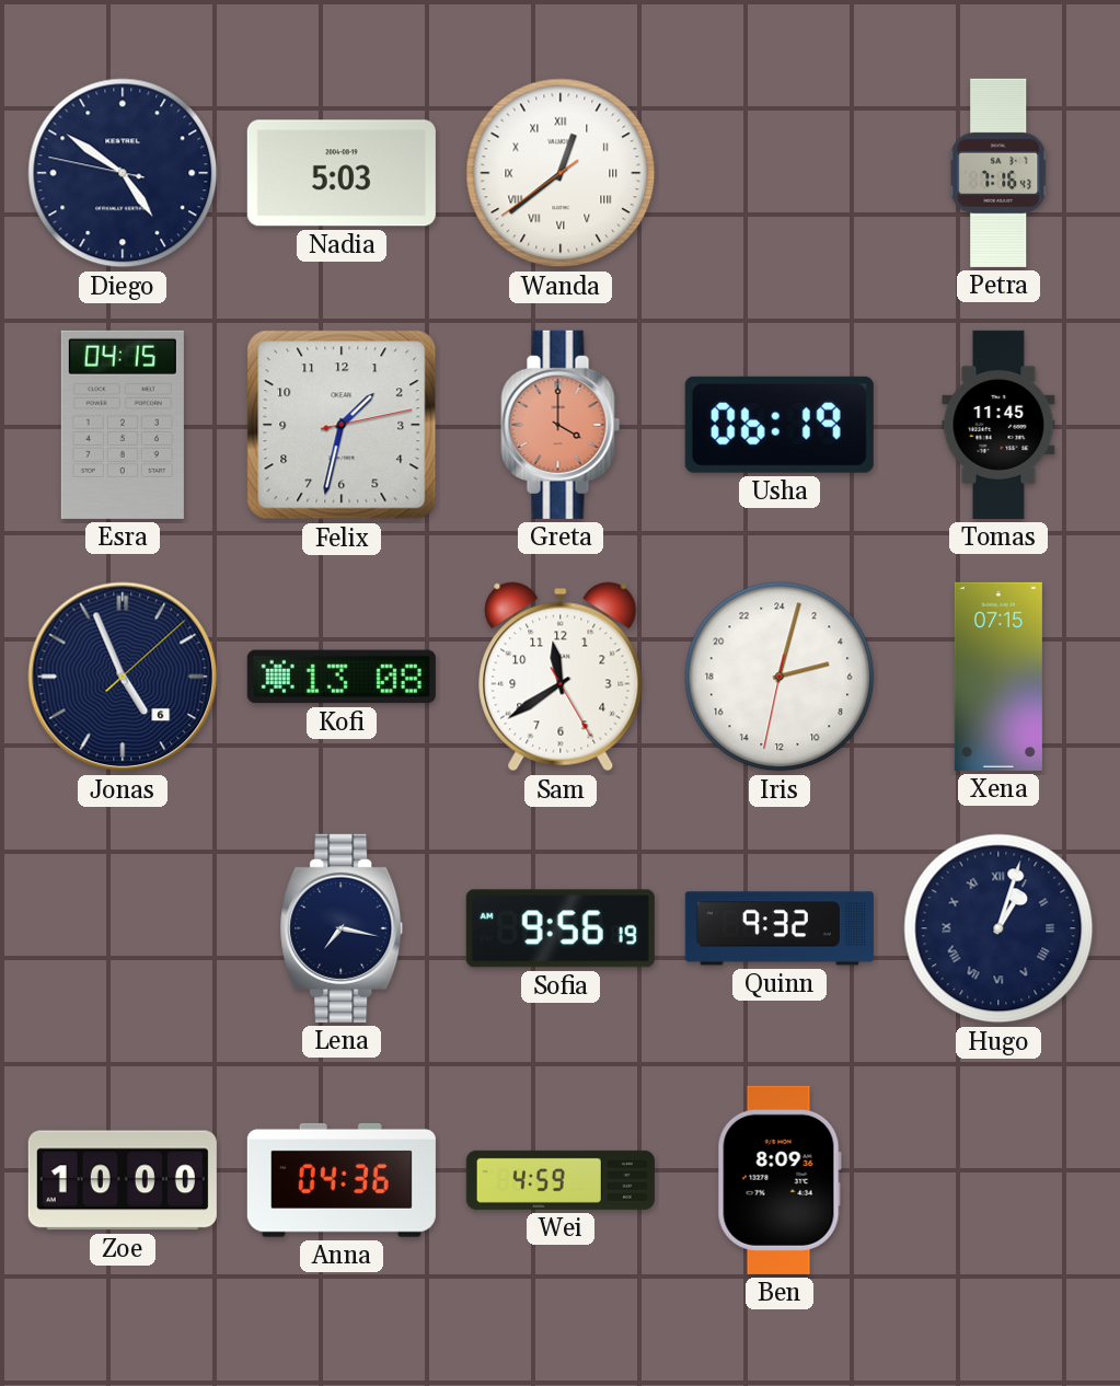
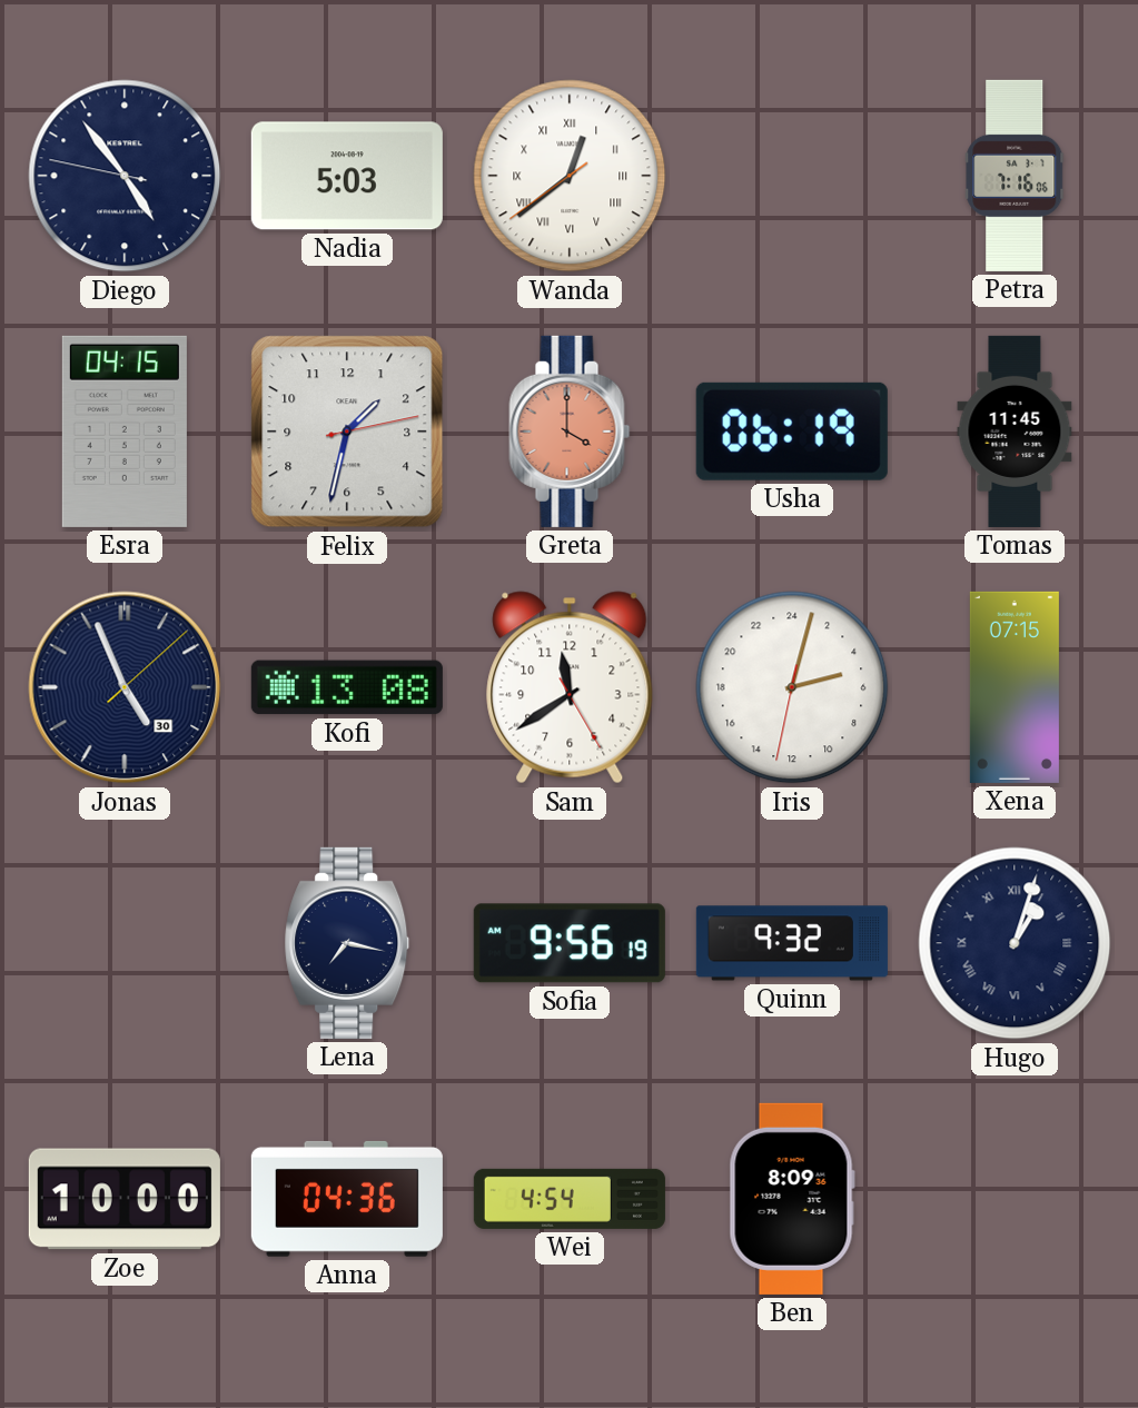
Diego: 4:50 -> 4:53
Petra: 7:16:43 -> 7:16:06
Jonas date: 6 -> 30
Wei: 4:59 -> 4:54
